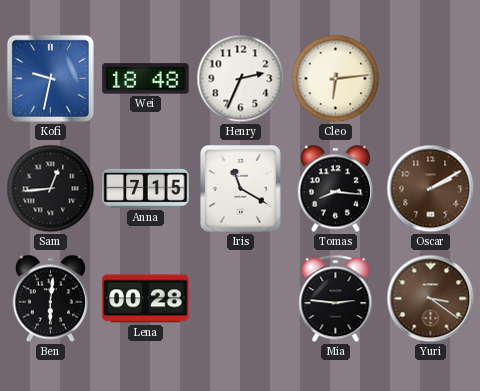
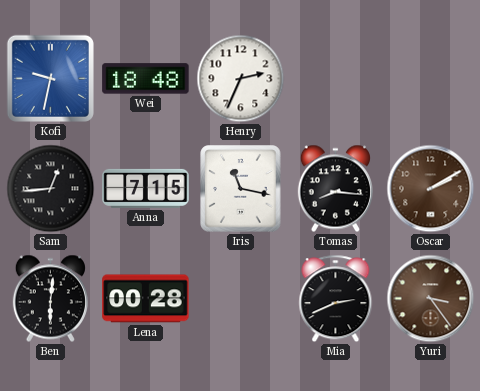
Cleo: 6:14 -> none
Iris: 11:20 -> 11:17
Mia: 2:46 -> 2:41
Yuri: 3:21 -> 3:24
